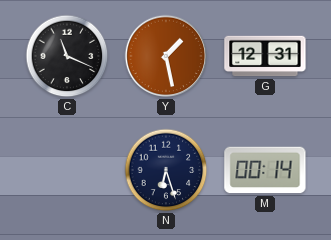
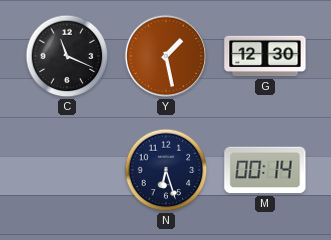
G: 12:31 -> 12:30
